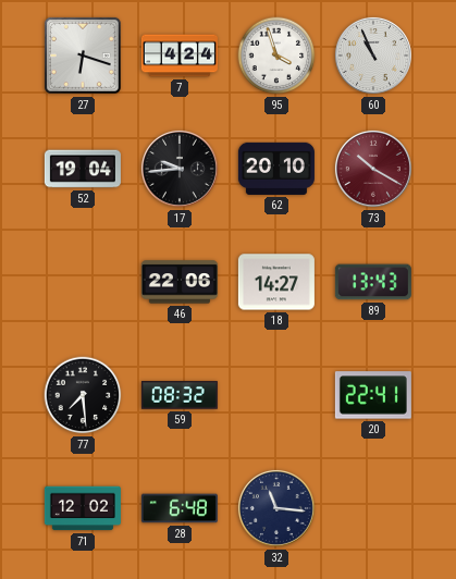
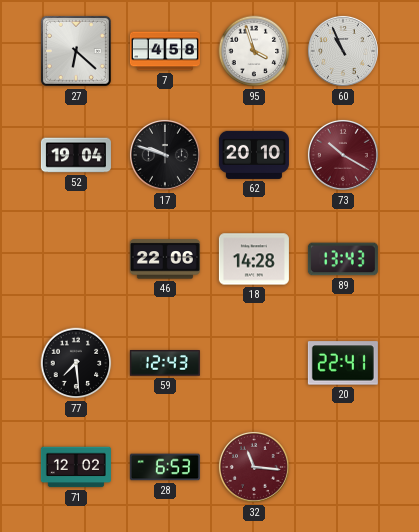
27: 6:18 -> 6:22
7: 4:24 -> 4:58
17: 9:44 -> 9:48
18: 14:27 -> 14:28
59: 08:32 -> 12:43
28: 6:48 -> 6:53
32 dial: navy -> burgundy
